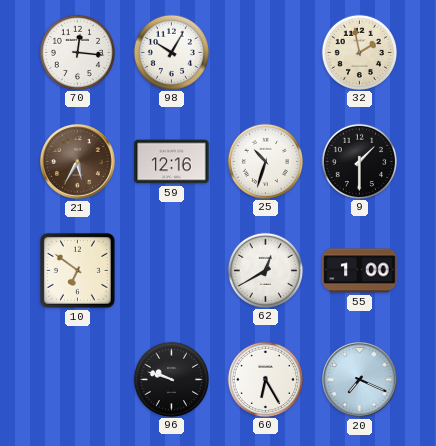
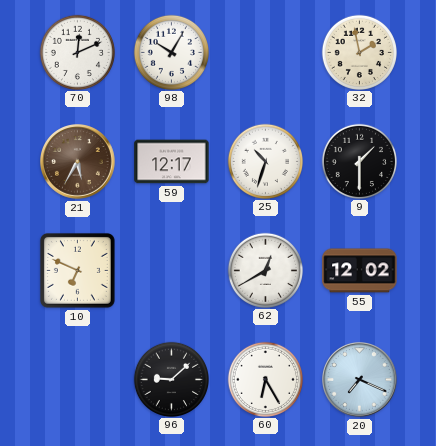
70: 12:16 -> 12:11
59: 12:16 -> 12:17
10: 6:51 -> 6:49
55: 1:00 -> 12:02
96: 9:48 -> 9:08
